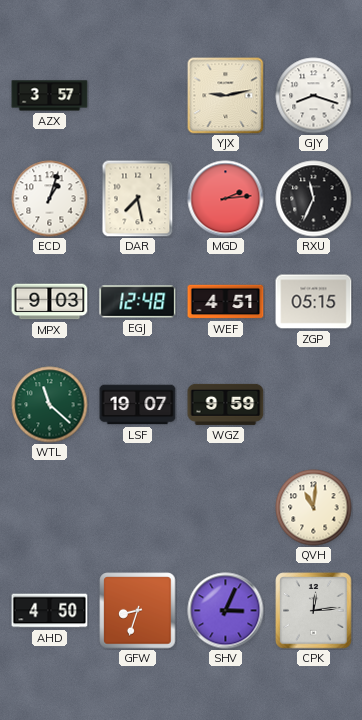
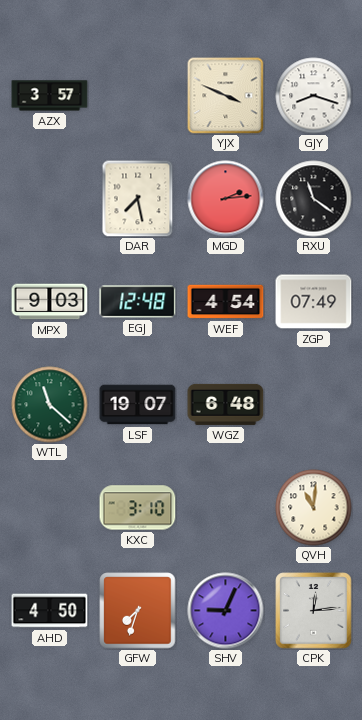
YJX: 9:13 -> 3:49
ECD: 1:03 -> none
RXU: 11:34 -> 11:21
WEF: 4:51 -> 4:54
ZGP: 05:15 -> 07:49
WGZ: 9:59 -> 6:48
KXC: none -> 3:10
GFW: 8:33 -> 7:33
SHV: 3:04 -> 9:04
